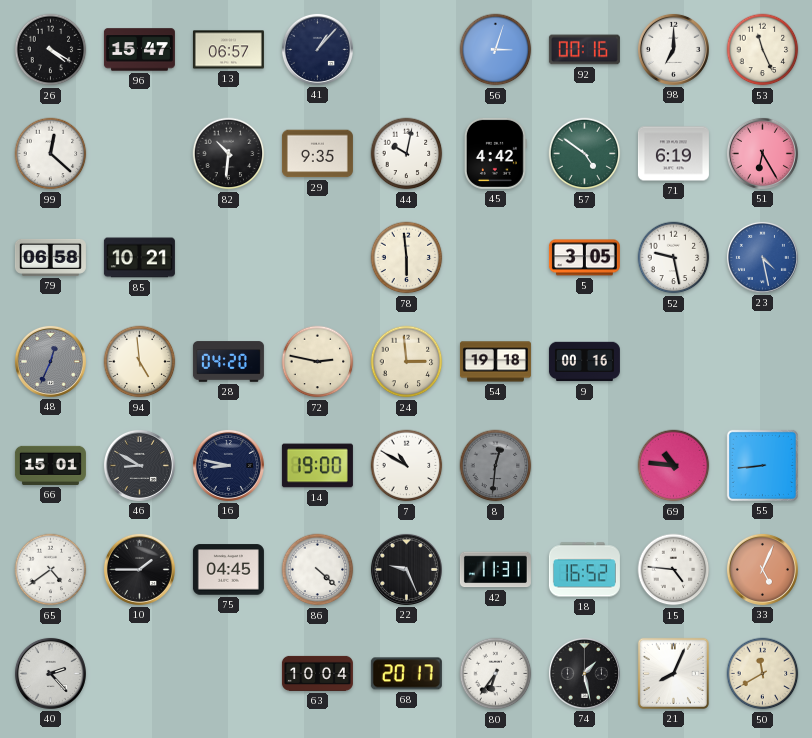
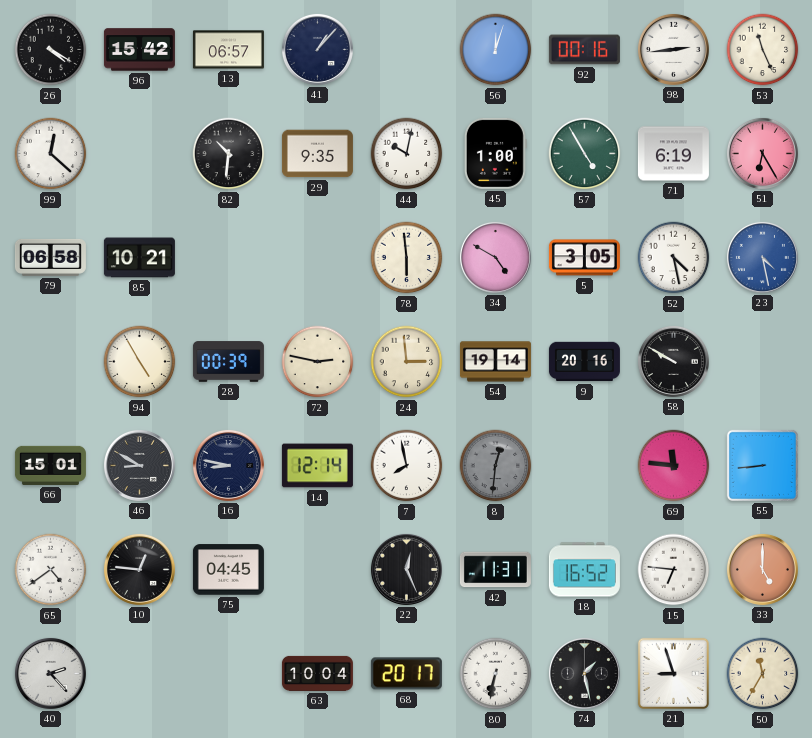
96: 15:47 -> 15:42
56: 3:03 -> 12:03
98: 7:00 -> 2:44
45: 4:42 -> 1:00
57: 4:51 -> 4:55
34: none -> 4:50
52: 9:28 -> 4:28
48: 12:34 -> none
94: 4:59 -> 4:55
28: 04:20 -> 00:39
54: 19:18 -> 19:14
9: 00:16 -> 20:16
58: none -> 9:50
14: 19:00 -> 12:14
7: 10:50 -> 7:58
69: 10:46 -> 11:46
10: 1:45 -> 12:46
86: 4:22 -> none
22: 9:26 -> 12:26
15: 4:46 -> 6:46
33: 5:04 -> 5:00
80: 6:36 -> 6:32
21: 8:04 -> 8:57
50: 11:40 -> 11:35
